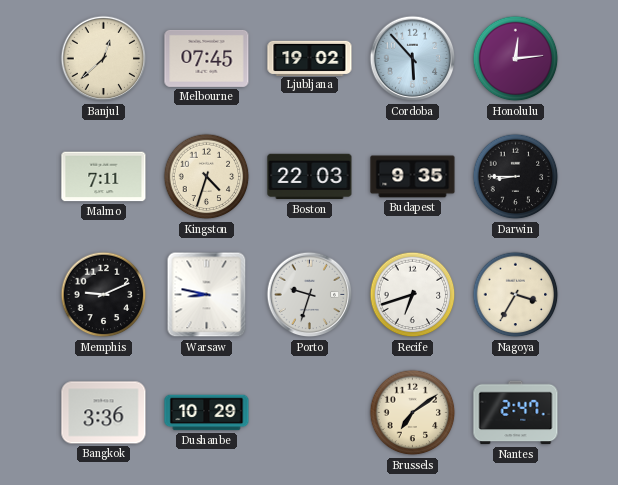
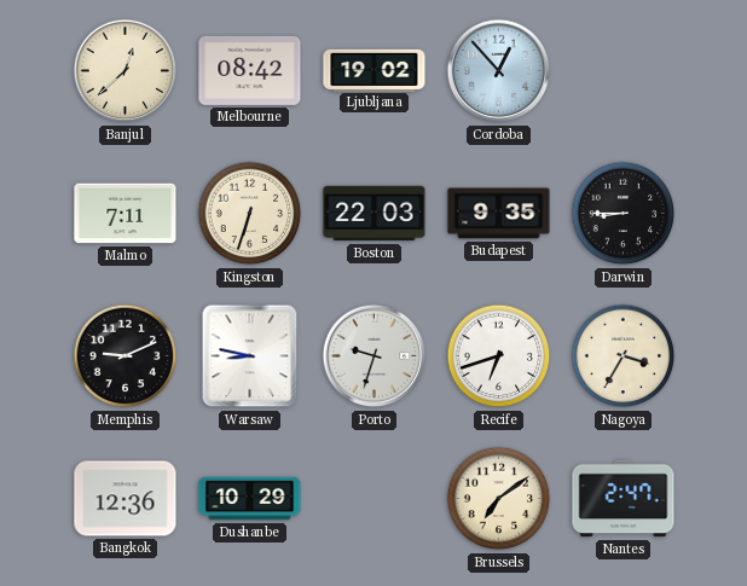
Melbourne: 07:45 -> 08:42
Cordoba: 5:53 -> 12:53
Honolulu: 12:14 -> none
Kingston: 4:33 -> 6:33
Bangkok: 3:36 -> 12:36
